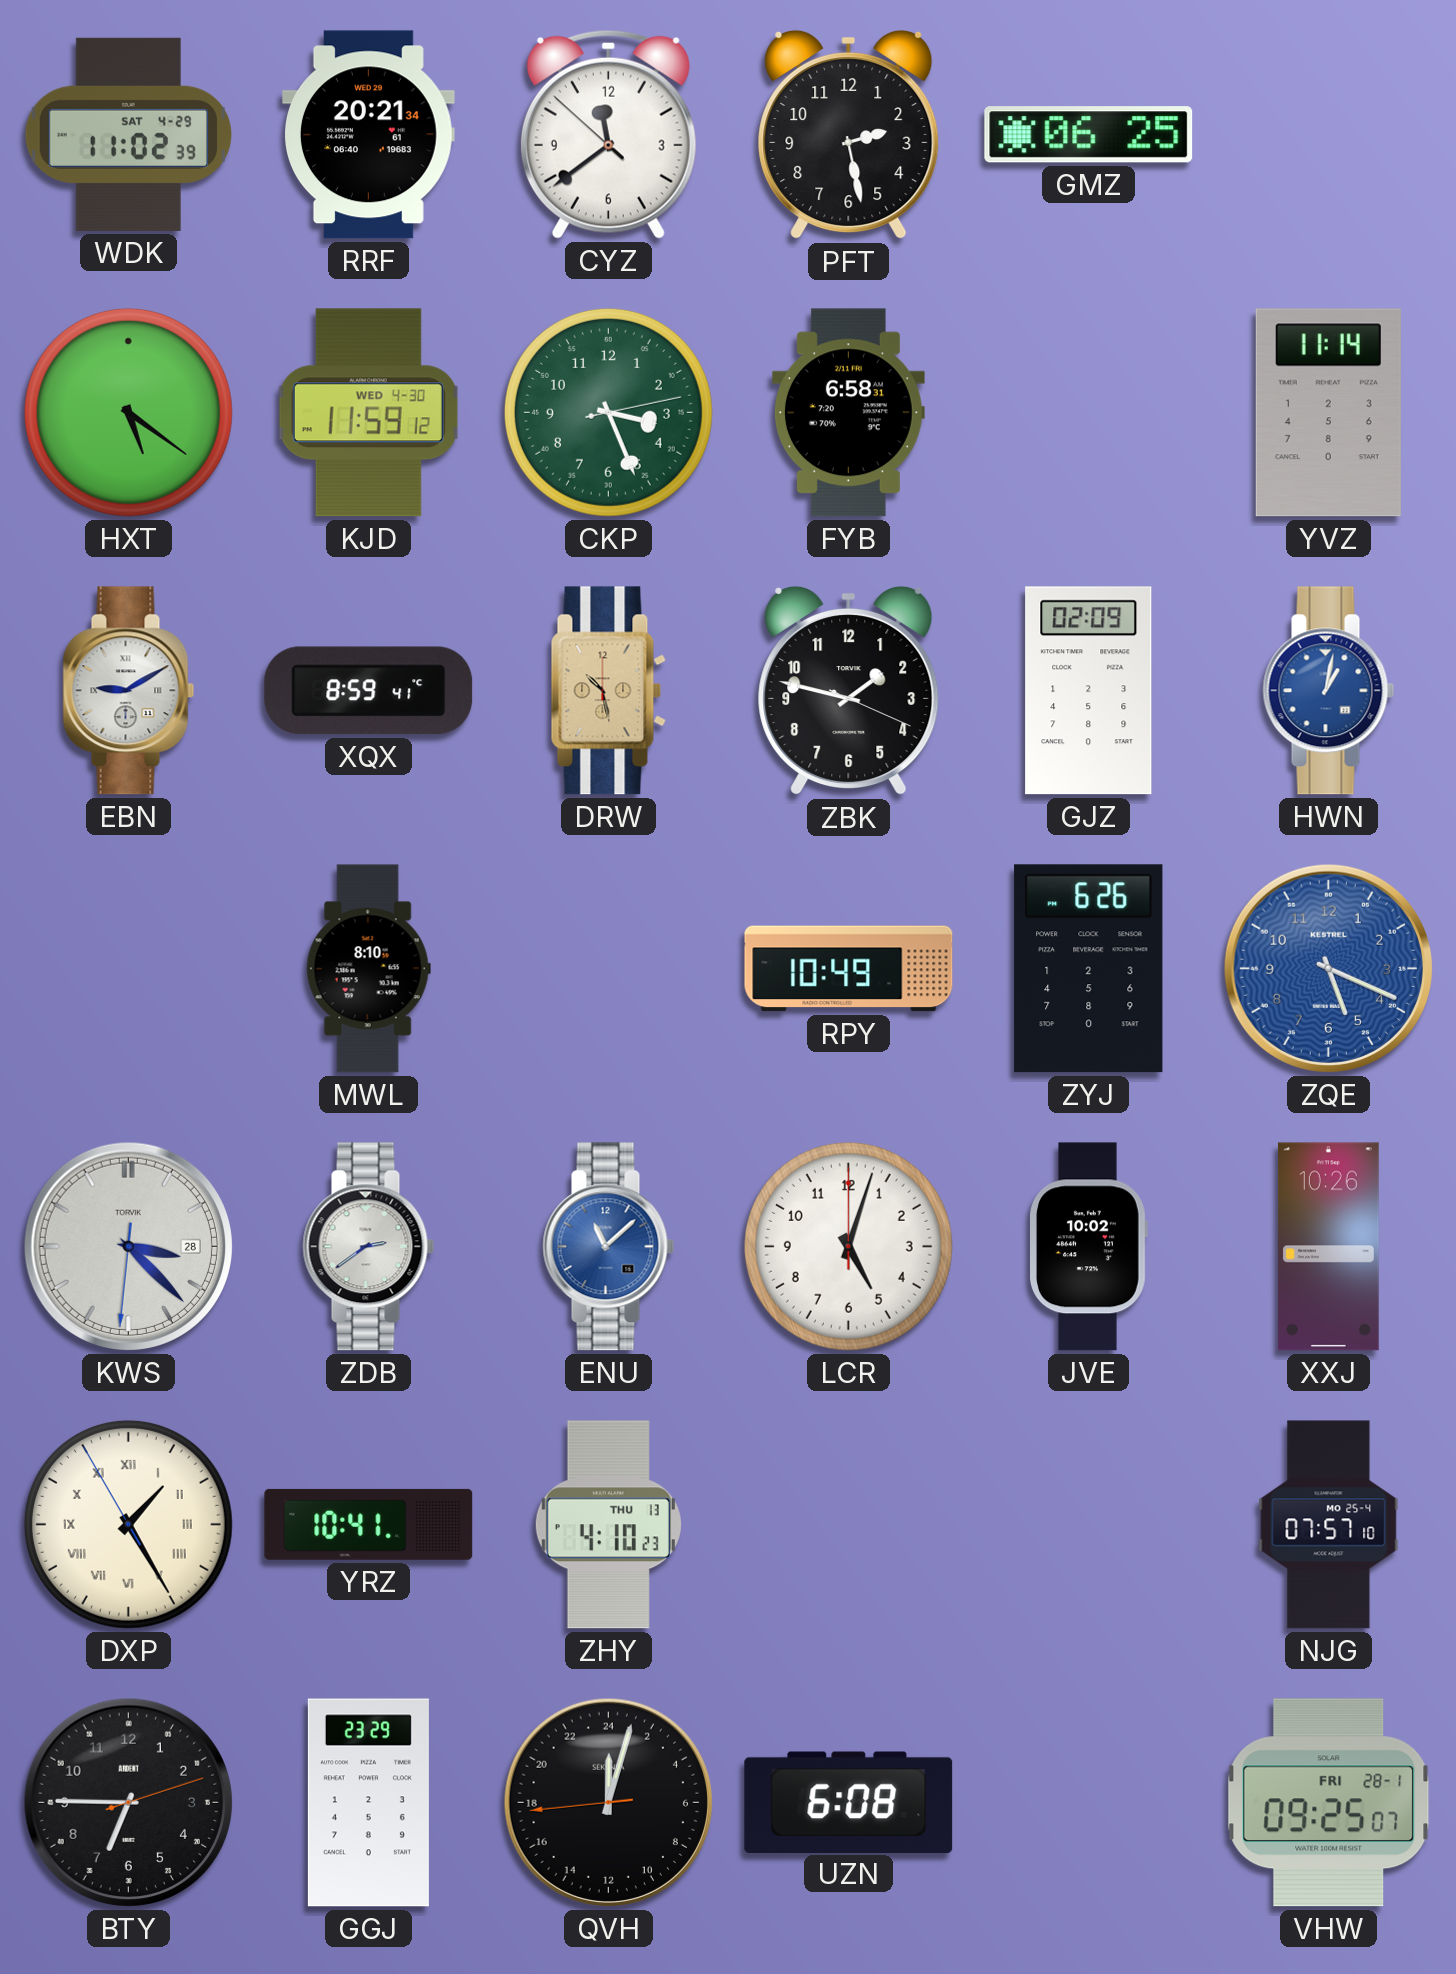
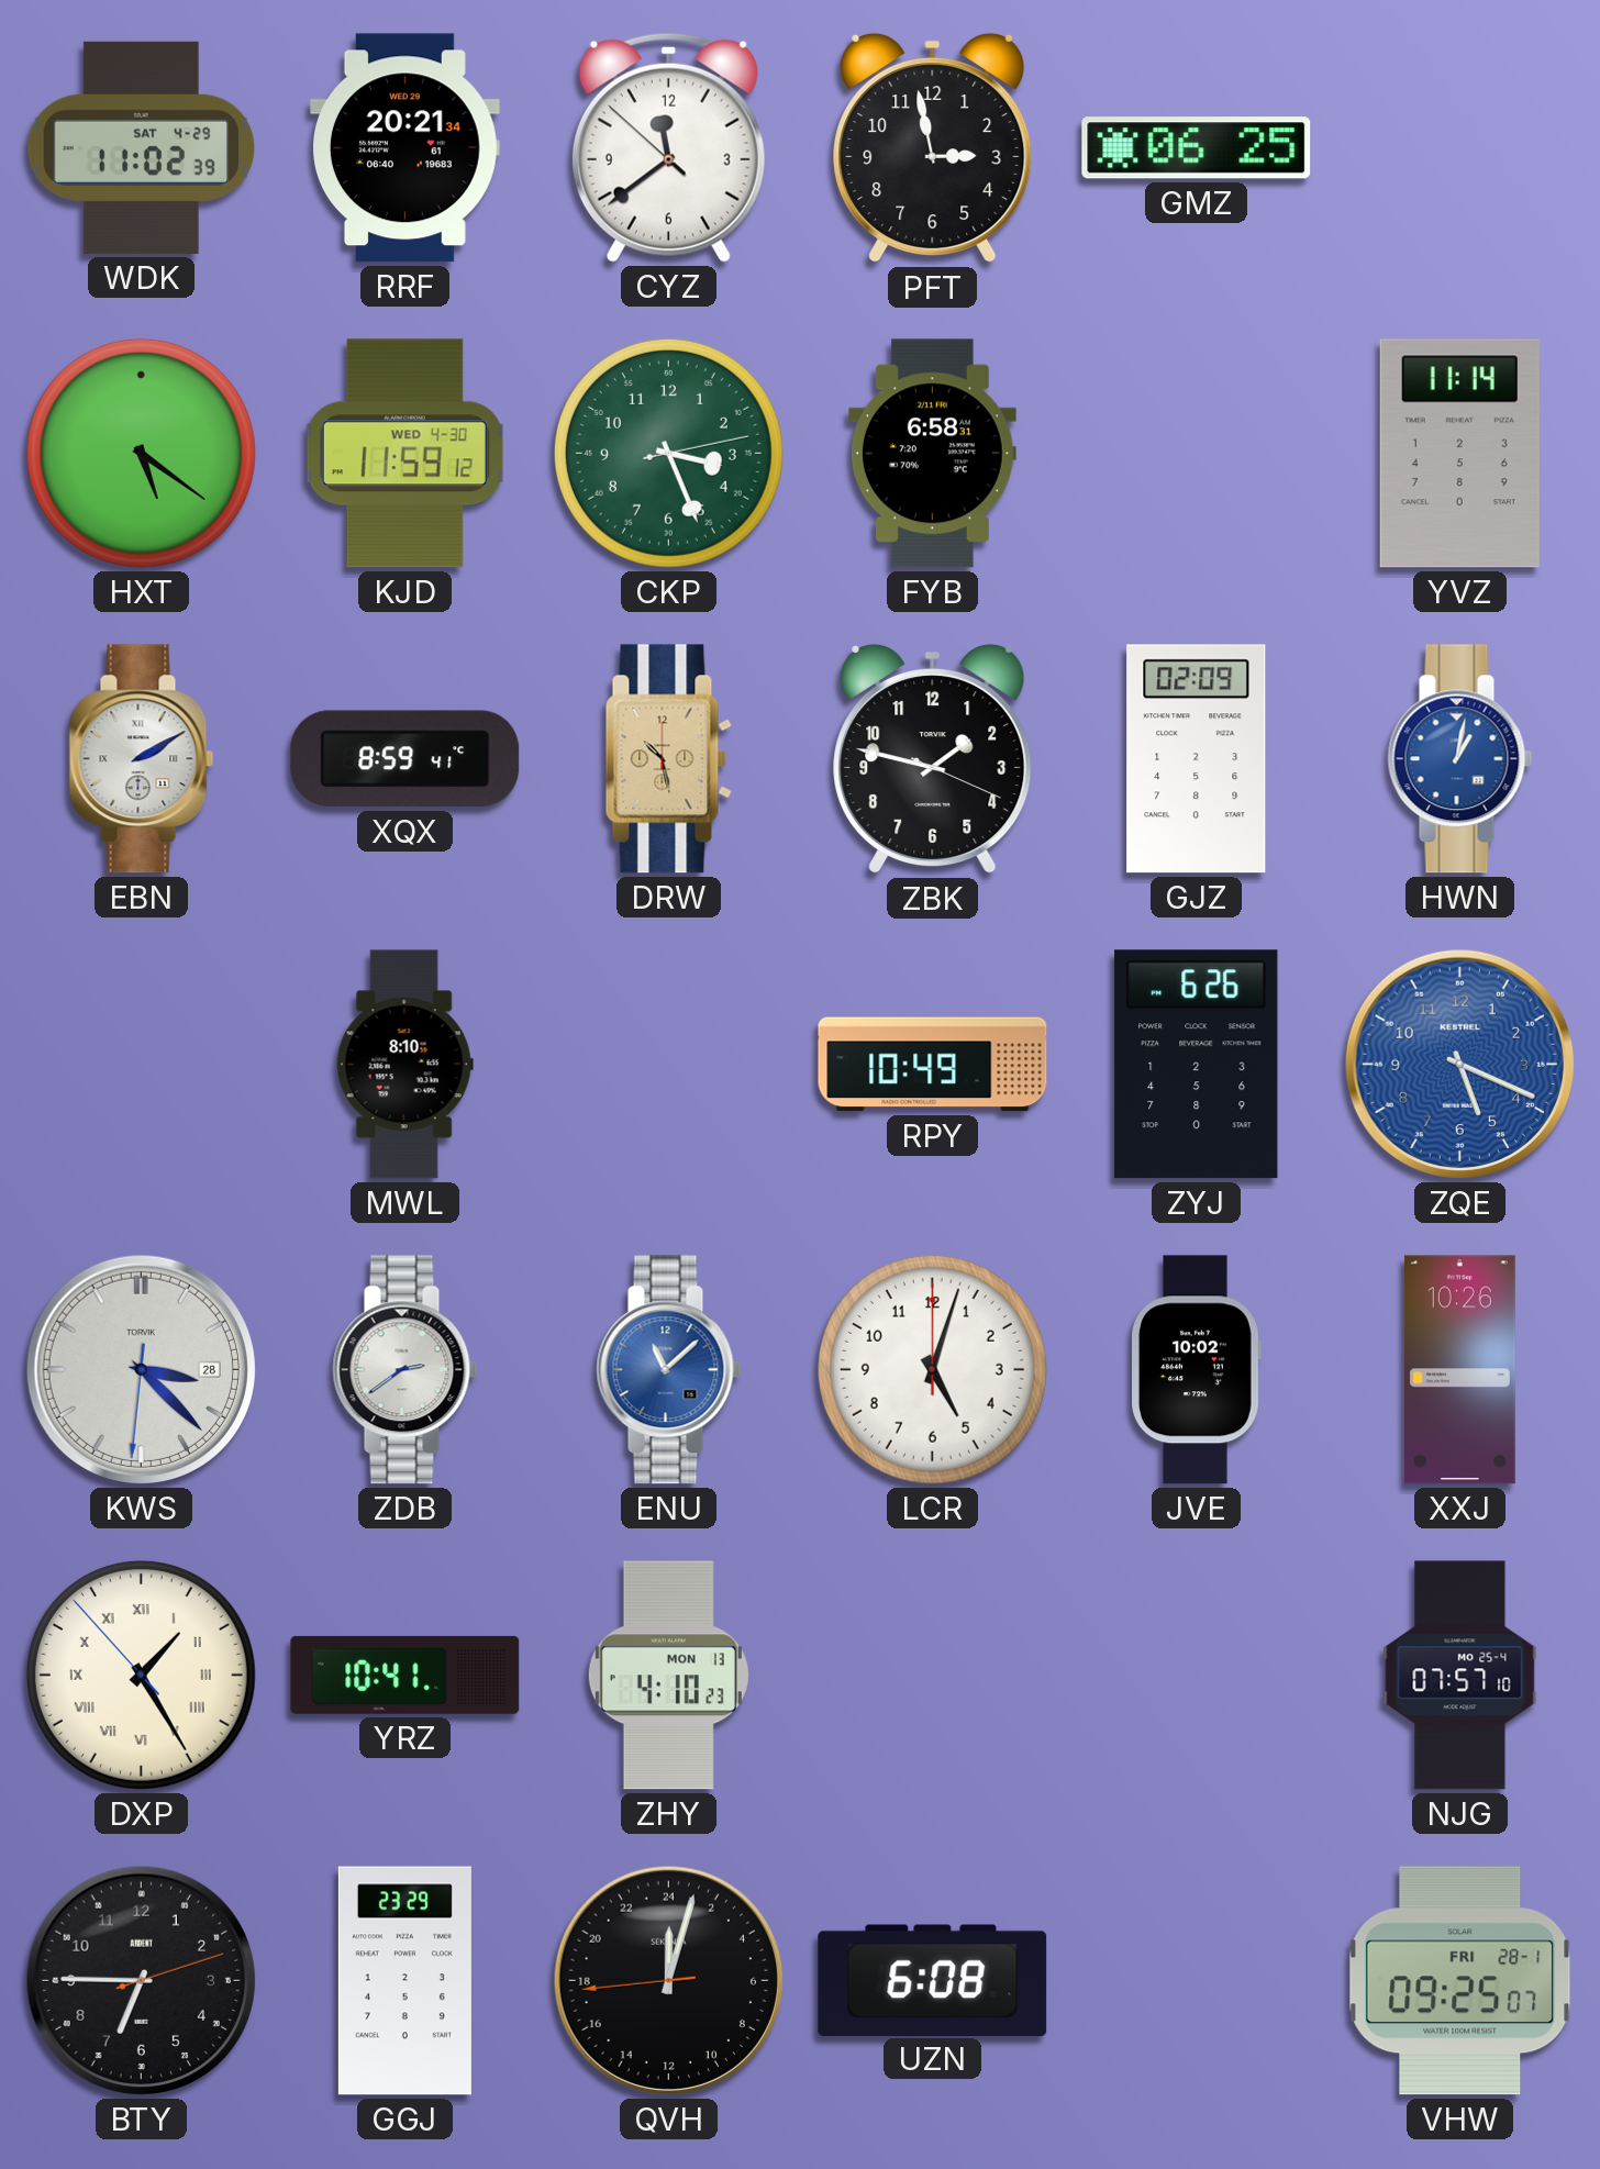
PFT: 2:28 -> 2:58
EBN: 9:10 -> 2:10
DXP: 1:24:55 -> 1:24:53
ZHY date: THU 13 -> MON 13
